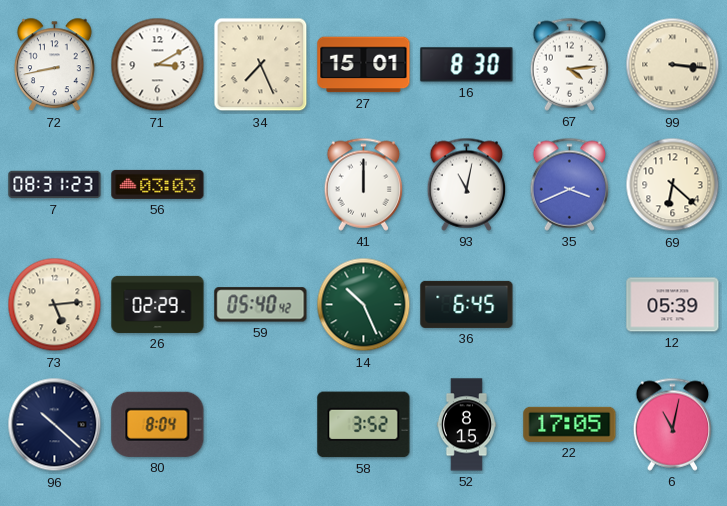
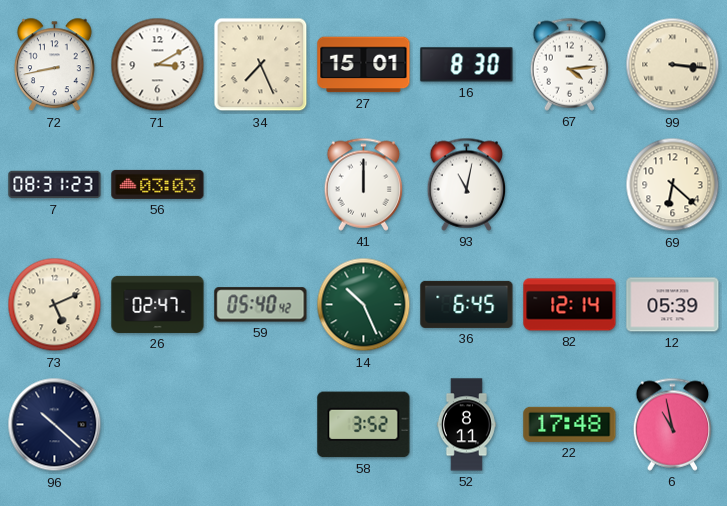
35: 3:41 -> none
73: 5:14 -> 5:11
26: 02:29 -> 02:47
82: none -> 12:14
80: 8:04 -> none
52: 8:15 -> 8:11
22: 17:05 -> 17:48
6: 11:02 -> 10:58
